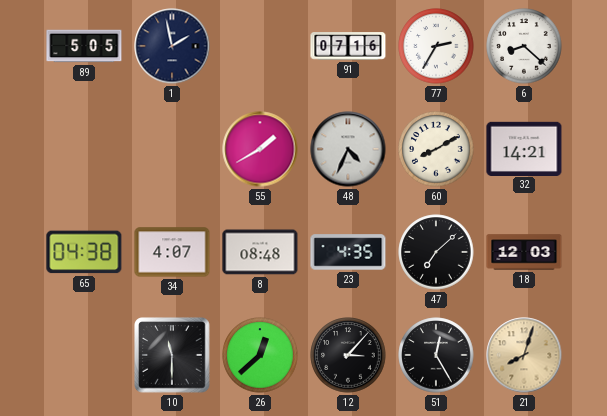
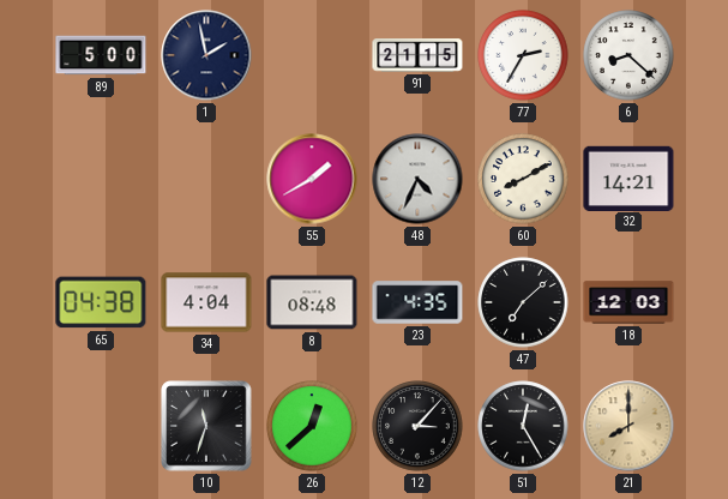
89: 5:05 -> 5:00
91: 07:16 -> 21:15
34: 4:07 -> 4:04
10: 11:30 -> 11:33
21: 8:03 -> 8:00
